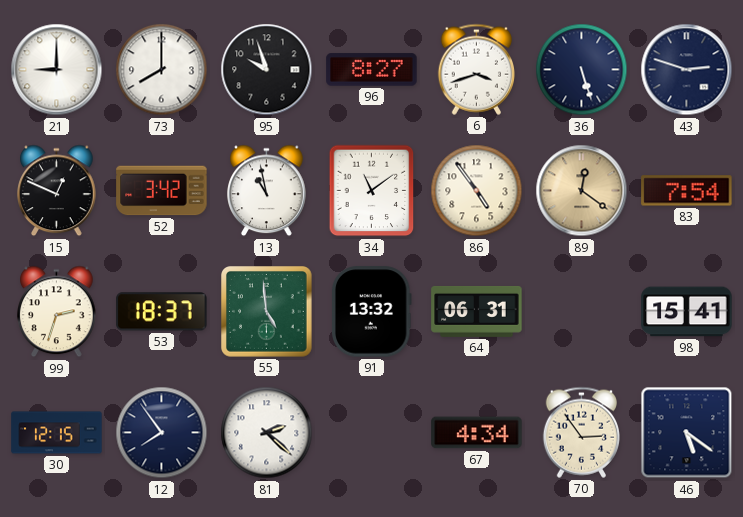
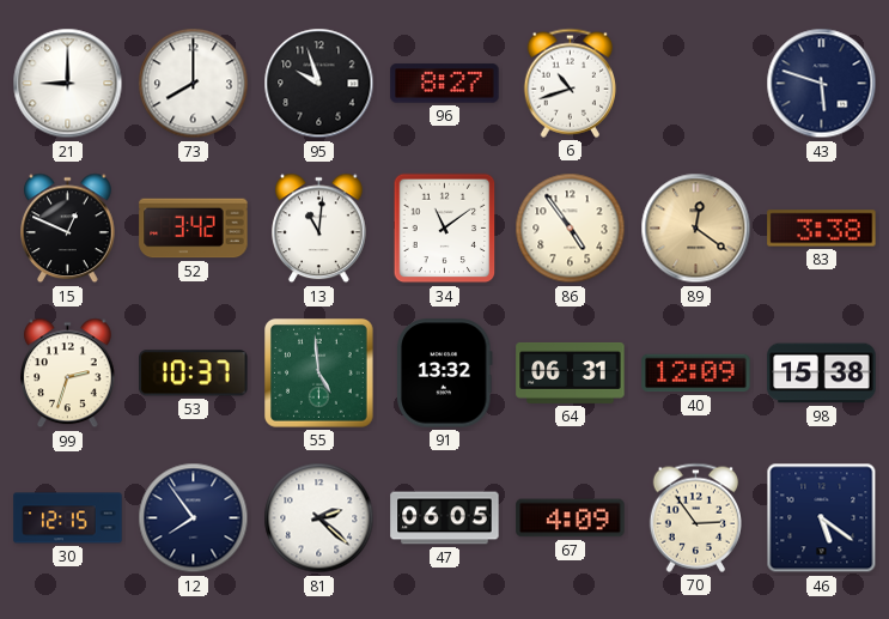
6: 3:42 -> 10:42
36: 5:27 -> none
43: 2:48 -> 5:48
13: 10:58 -> 11:01
83: 7:54 -> 3:38
53: 18:37 -> 10:37
40: none -> 12:09
98: 15:41 -> 15:38
47: none -> 06:05
67: 4:34 -> 4:09
